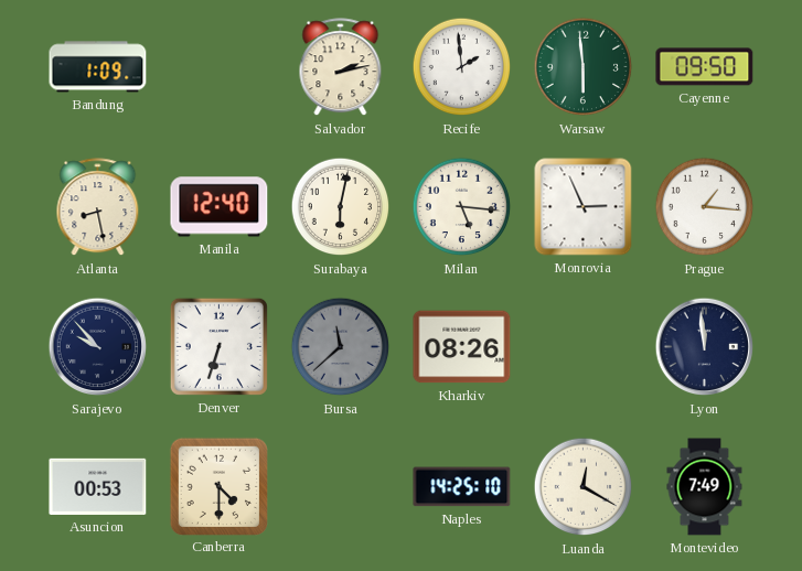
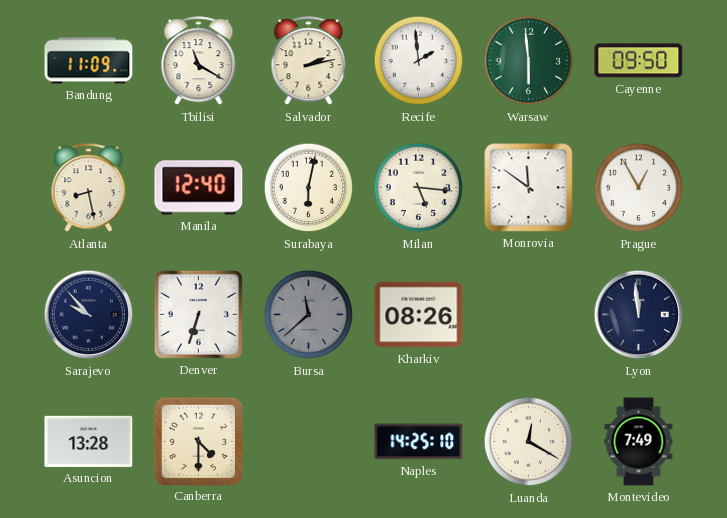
Bandung: 1:09 -> 11:09
Tbilisi: none -> 11:20
Monrovia: 2:56 -> 11:51
Prague: 1:16 -> 12:55
Asuncion: 00:53 -> 13:28
